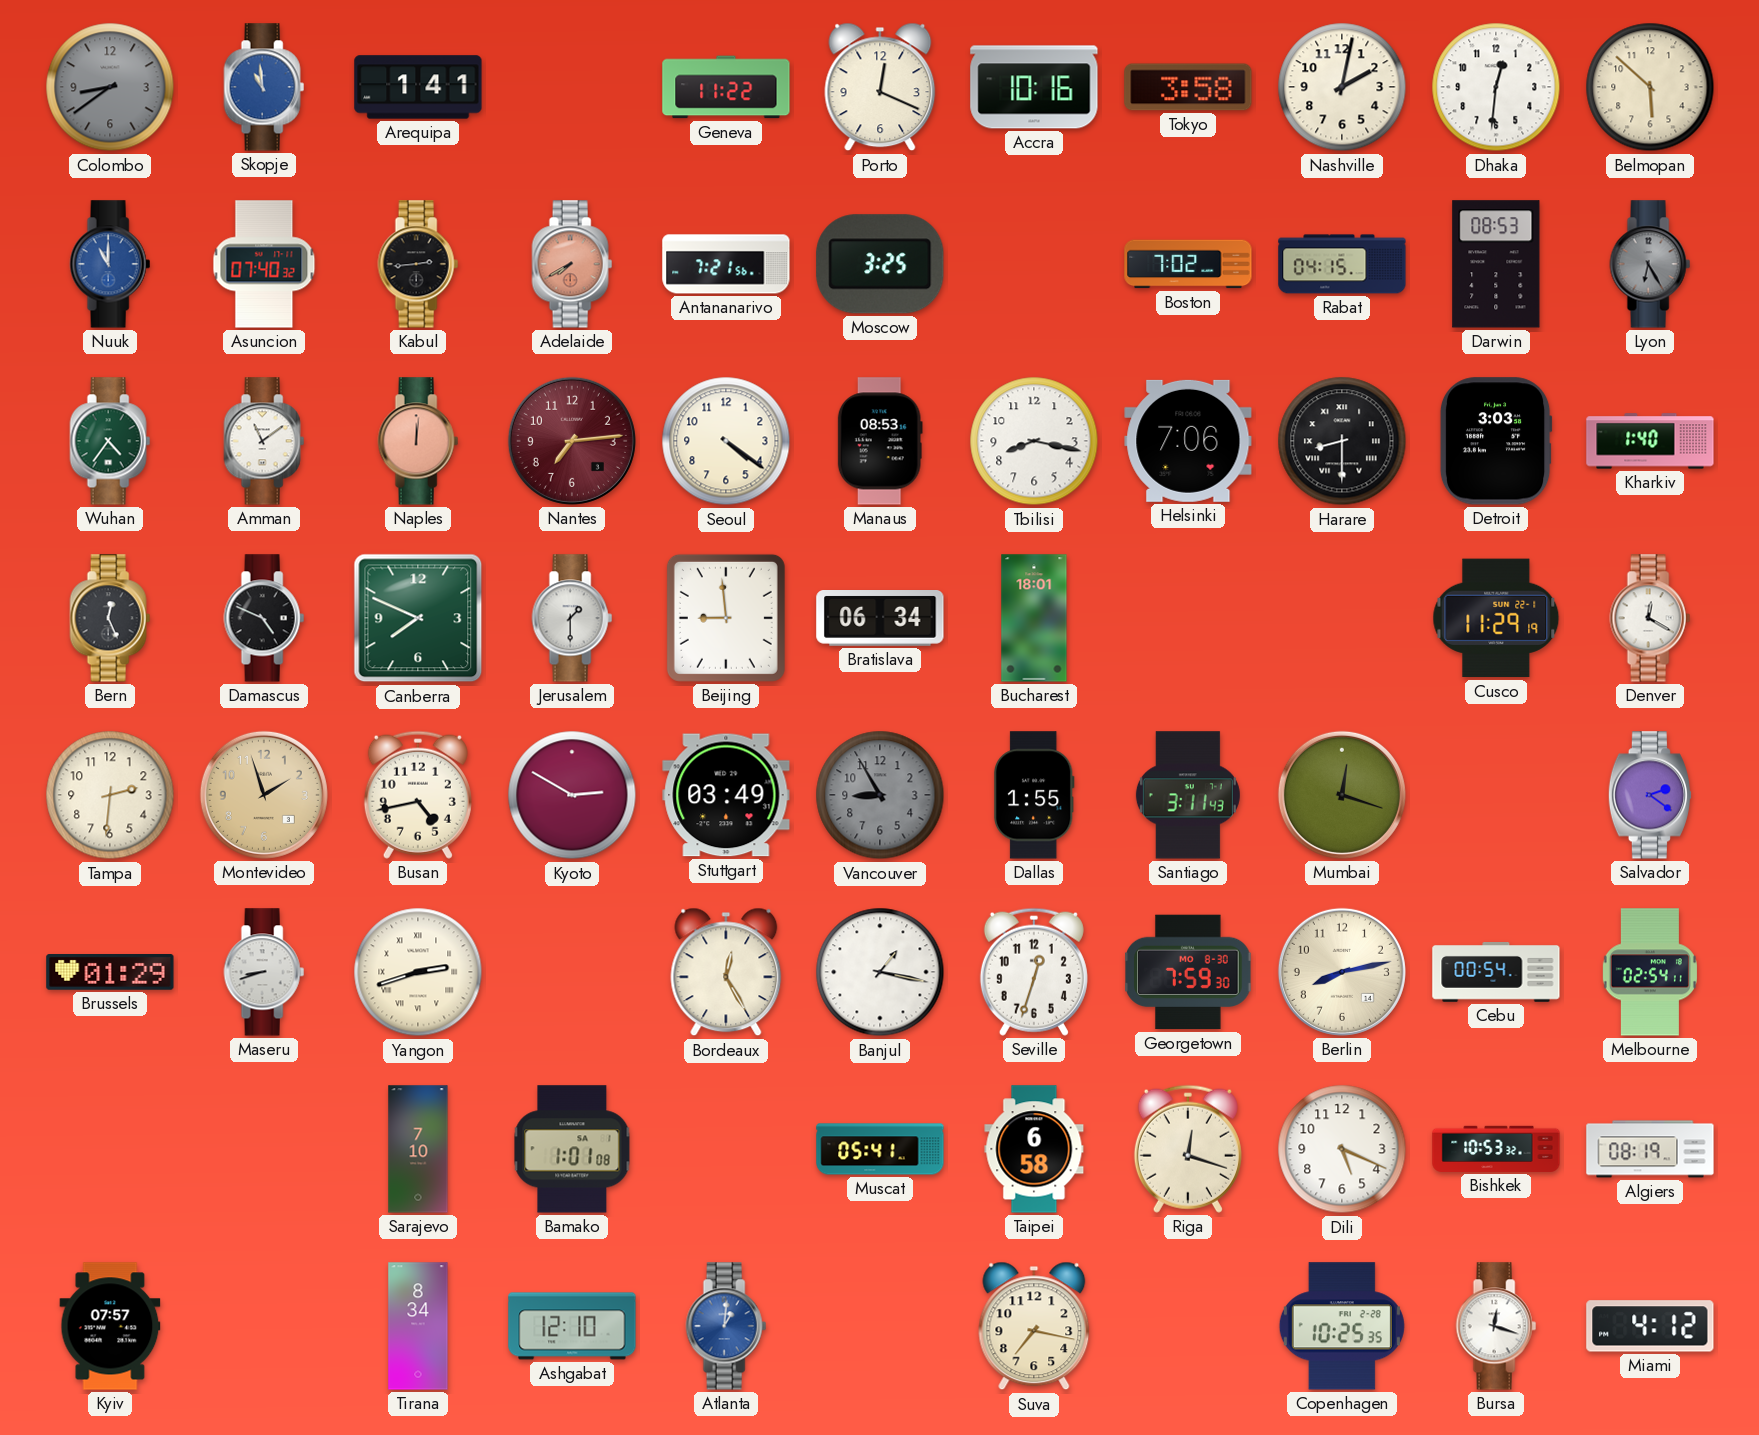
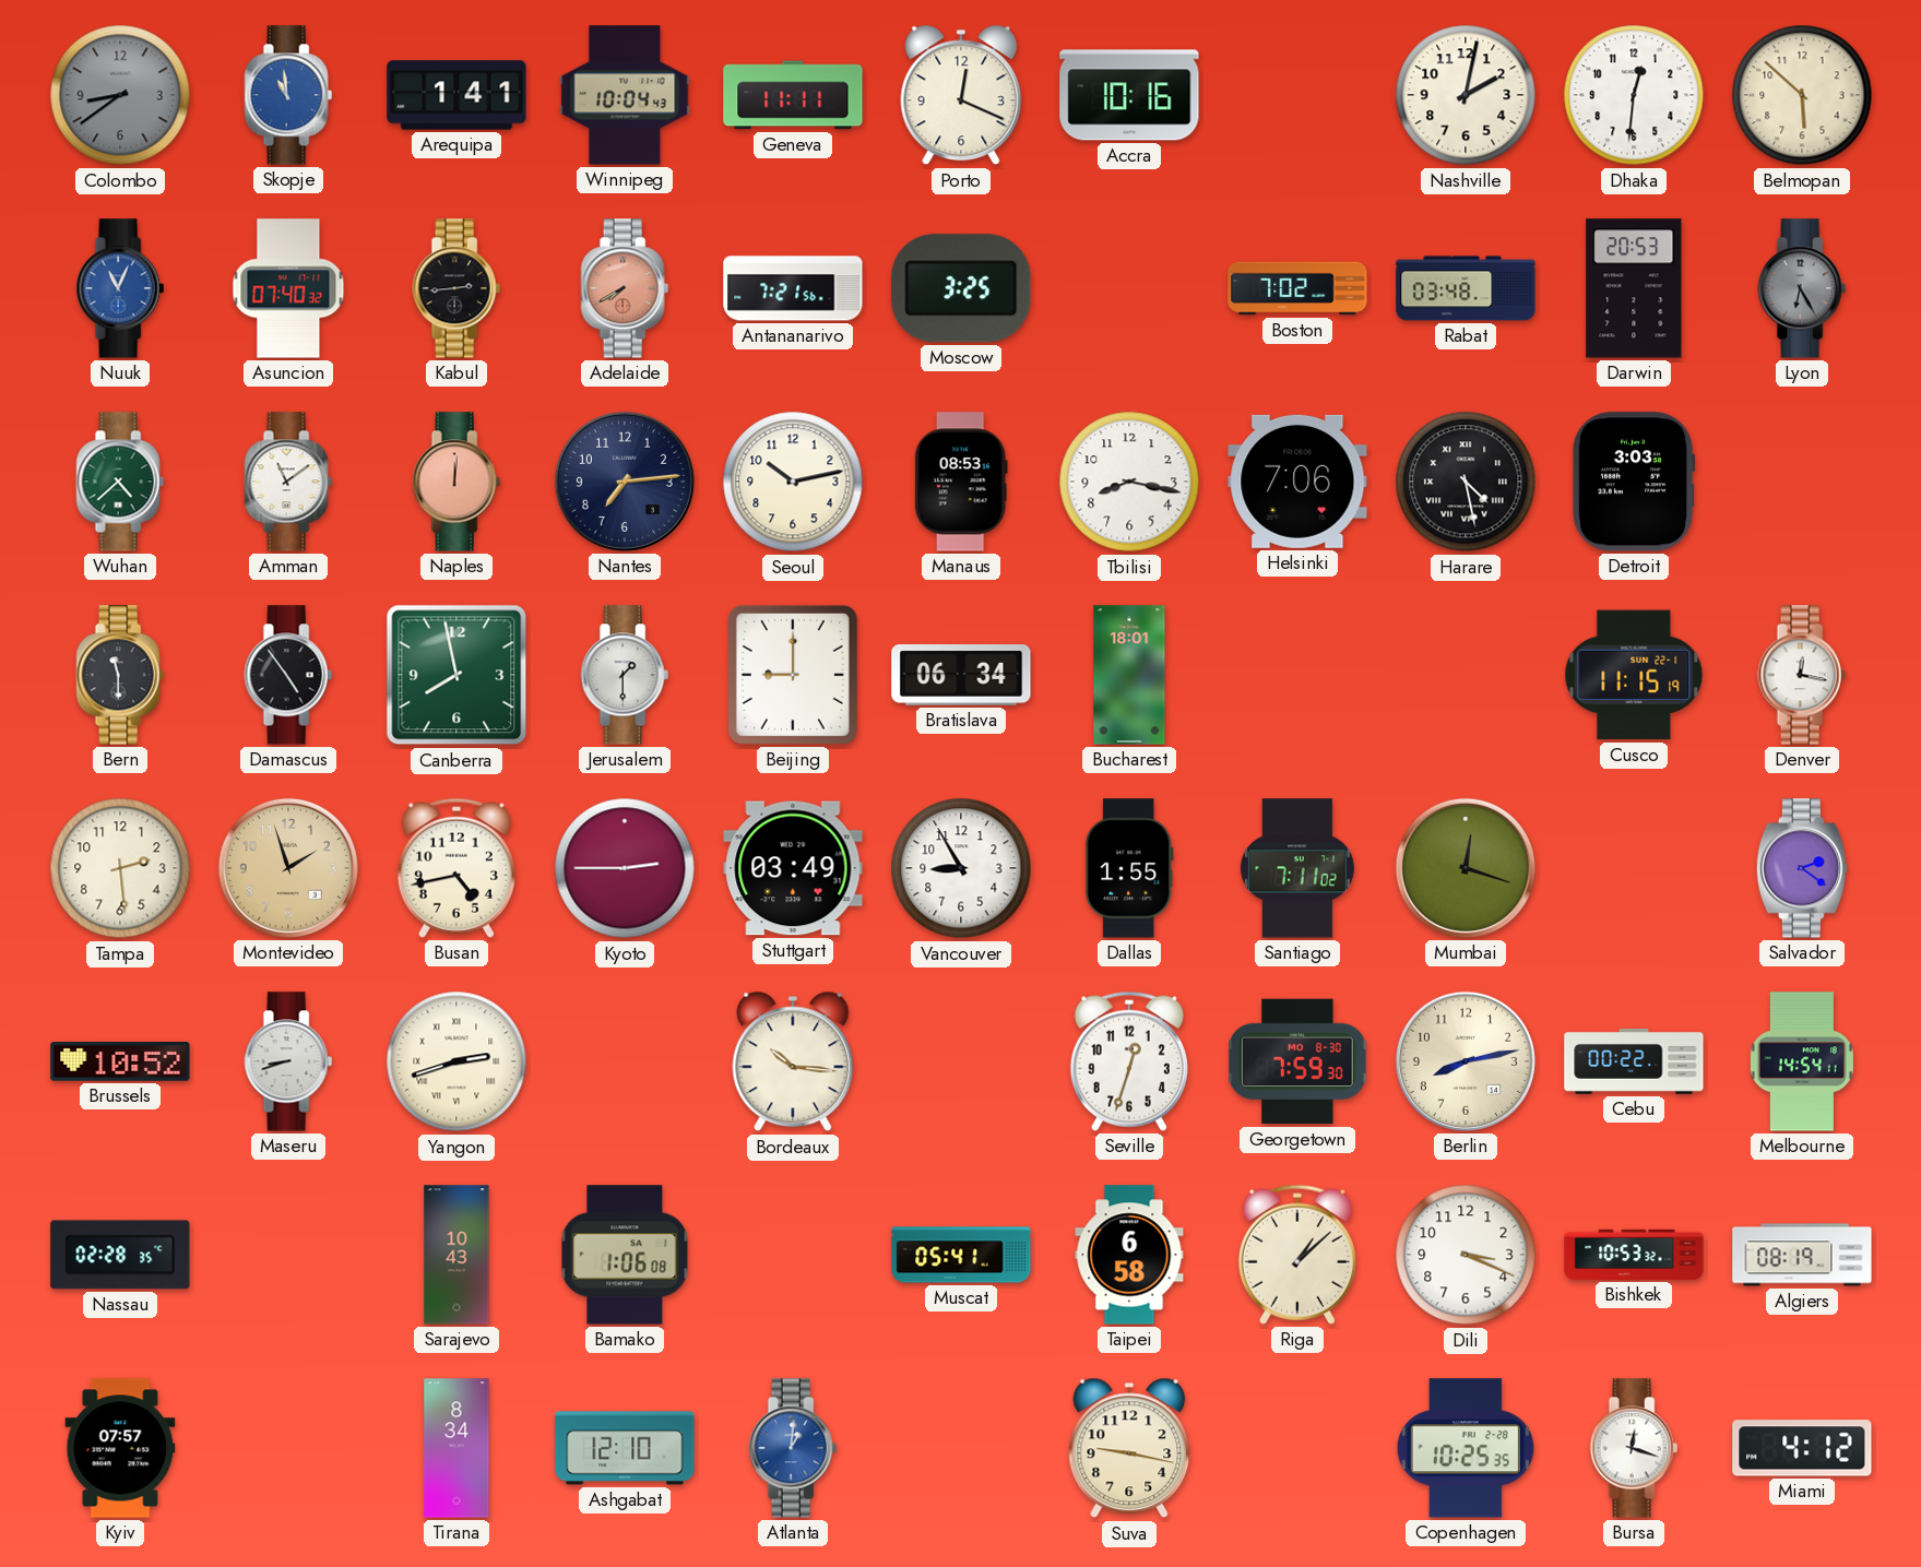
Winnipeg: none -> 10:04
Geneva: 11:22 -> 11:11
Tokyo: 3:58 -> none
Nuuk: 11:00 -> 11:04
Rabat: 04:15 -> 03:48
Darwin: 08:53 -> 20:53
Wuhan: 4:36 -> 4:38
Nantes dial: burgundy -> navy
Seoul: 4:21 -> 10:13
Harare: 8:30 -> 4:28
Kharkiv: 1:40 -> none
Bern: 12:26 -> 11:30
Damascus: 4:49 -> 4:54
Canberra: 7:49 -> 7:58
Beijing: 8:59 -> 9:00
Cusco: 11:29 -> 11:15
Denver: 12:20 -> 12:17
Tampa: 2:31 -> 2:29
Kyoto: 2:50 -> 2:45
Vancouver dial: grey -> white
Santiago: 3:11 -> 7:11
Brussels: 01:29 -> 10:52
Bordeaux: 12:25 -> 10:16
Banjul: 1:17 -> none
Cebu: 00:54 -> 00:22
Melbourne: 02:54 -> 14:54
Nassau: none -> 02:28
Sarajevo: 7:10 -> 10:43
Bamako: 1:01 -> 1:06
Riga: 12:18 -> 1:08
Dili: 5:19 -> 3:19
Suva: 7:17 -> 9:17
